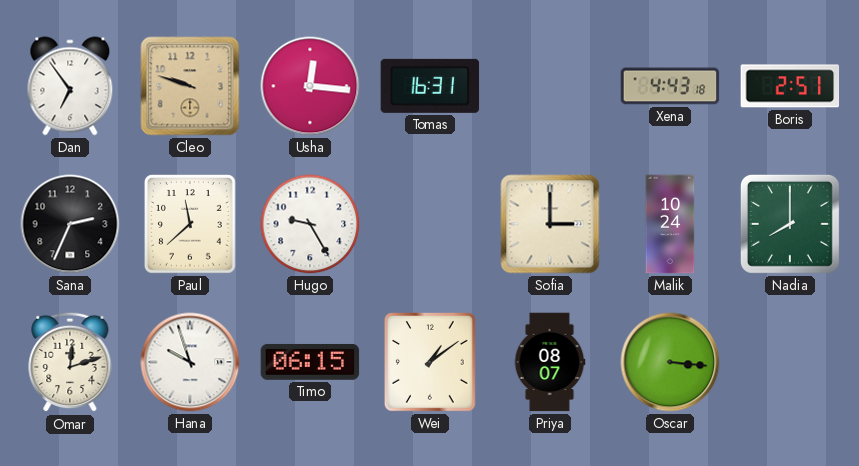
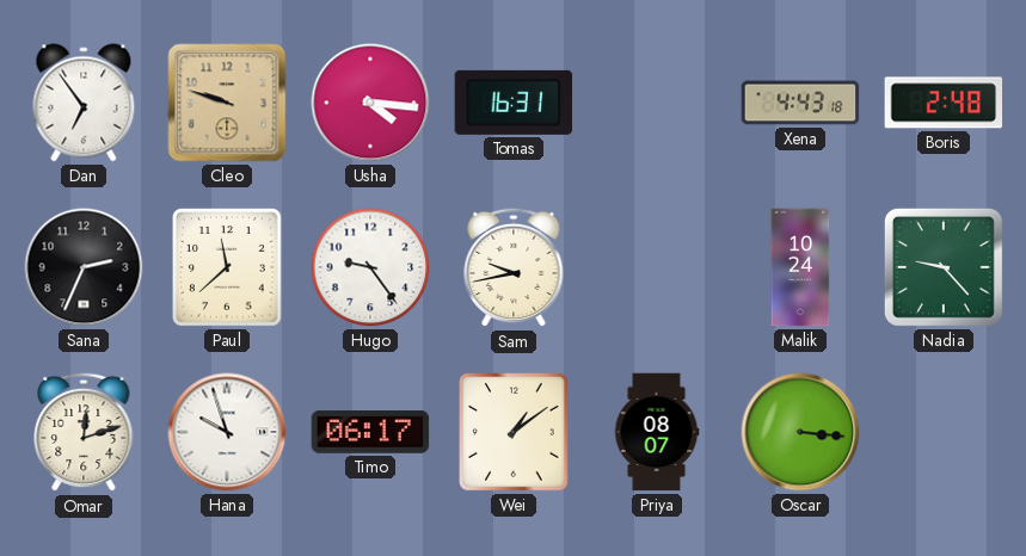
Usha: 12:16 -> 4:16
Boris: 2:51 -> 2:48
Hugo: 9:25 -> 9:24
Sam: none -> 9:43
Sofia: 3:00 -> none
Nadia: 8:00 -> 9:23
Timo: 06:15 -> 06:17
